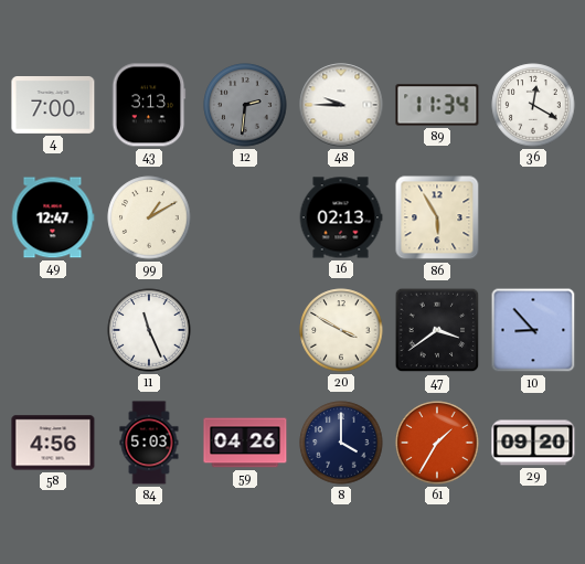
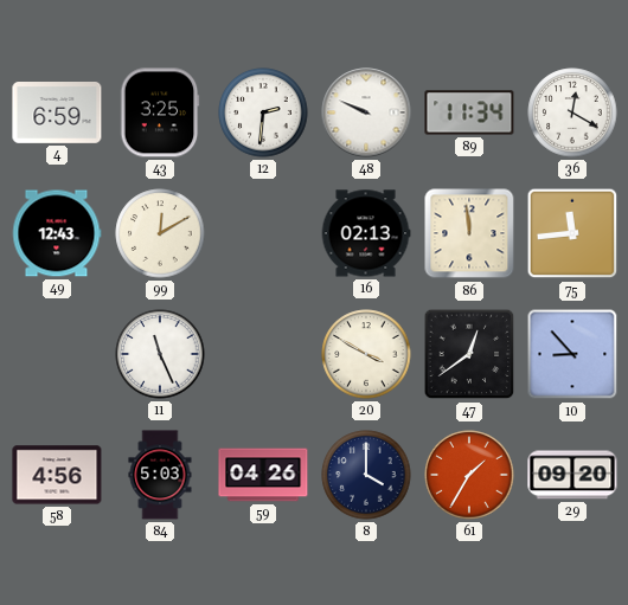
4: 7:00 -> 6:59
43: 3:13 -> 3:25
12 dial: grey -> white
48: 9:45 -> 9:49
49: 12:47 -> 12:43
99: 1:10 -> 12:10
86: 5:55 -> 11:59
75: none -> 11:44
47: 3:39 -> 12:39
